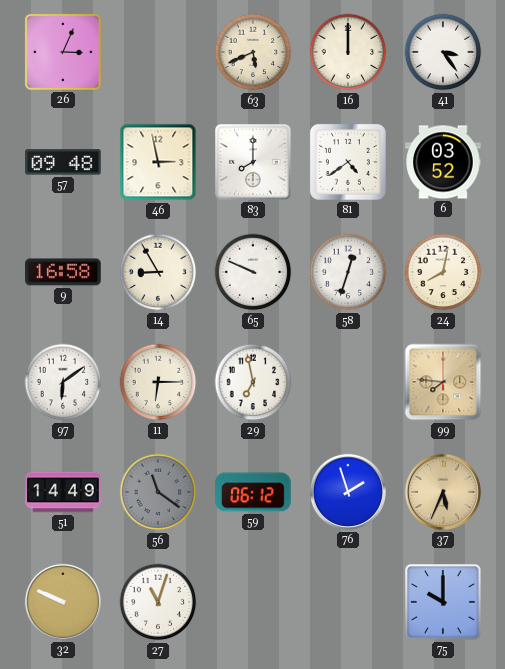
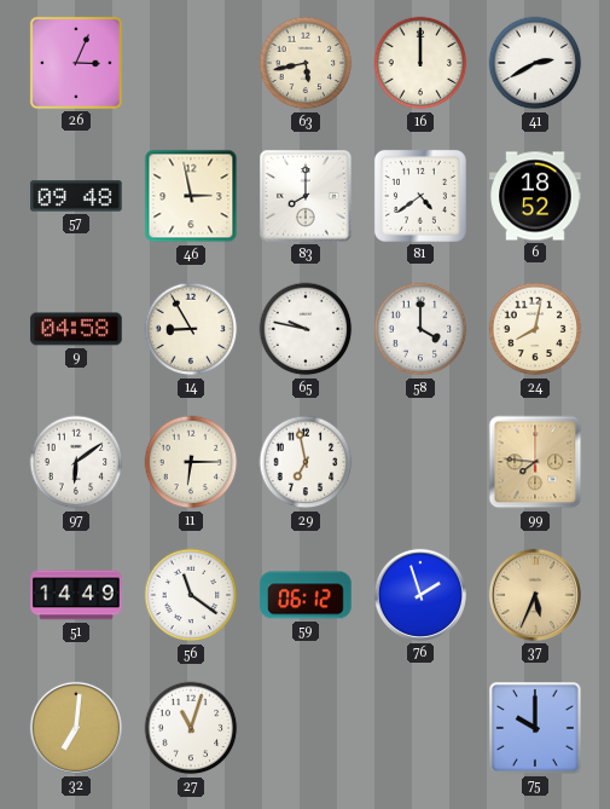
63: 5:41 -> 5:43
41: 3:24 -> 2:40
6: 03:52 -> 18:52
9: 16:58 -> 04:58
65: 9:49 -> 9:47
58: 12:33 -> 4:00
56 dial: grey -> white
32: 9:49 -> 7:01
